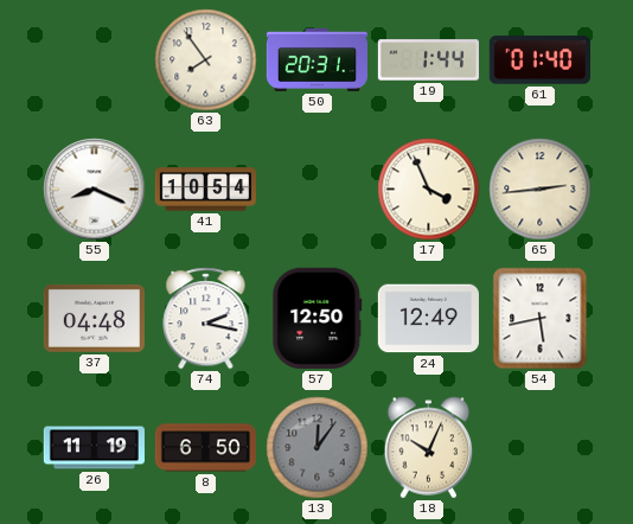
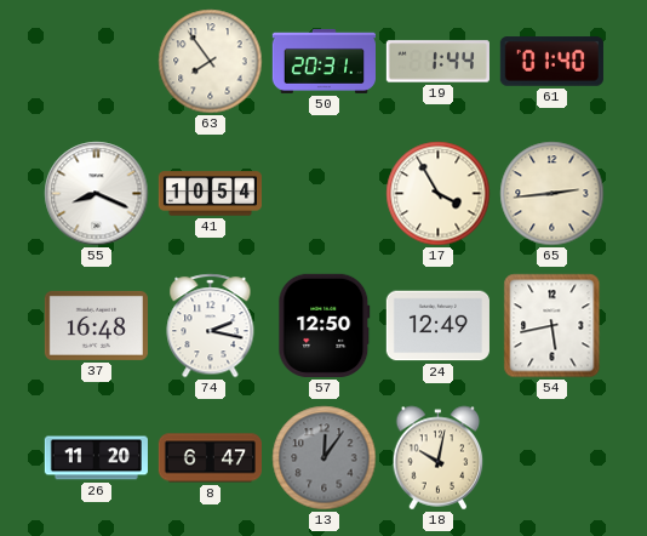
17: 3:56 -> 3:55
37: 04:48 -> 16:48
26: 11:19 -> 11:20
8: 6:50 -> 6:47
18: 10:04 -> 10:02
